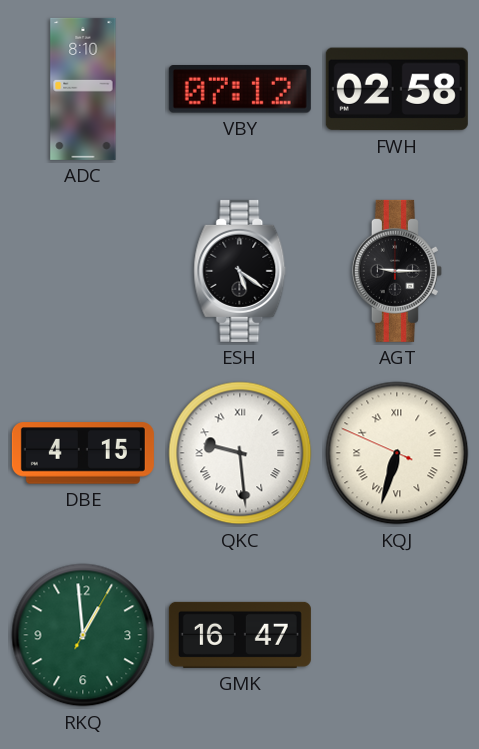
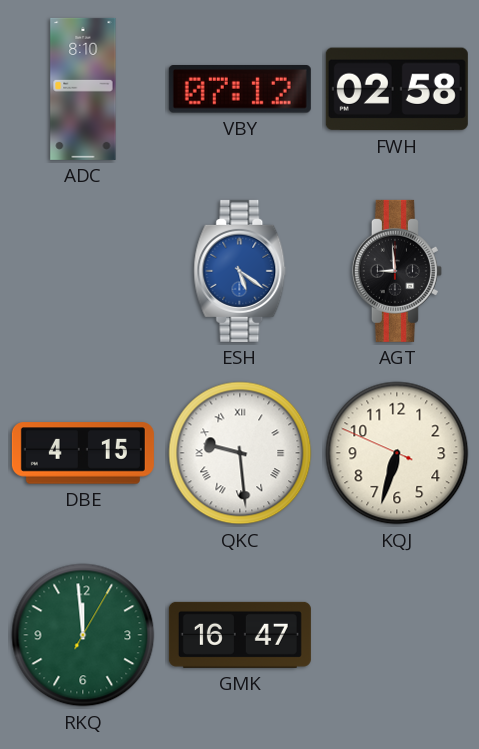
ESH dial: black -> blue
AGT: 9:15 -> 8:59
KQJ numerals: Roman -> Arabic
RKQ: 12:59 -> 11:59
